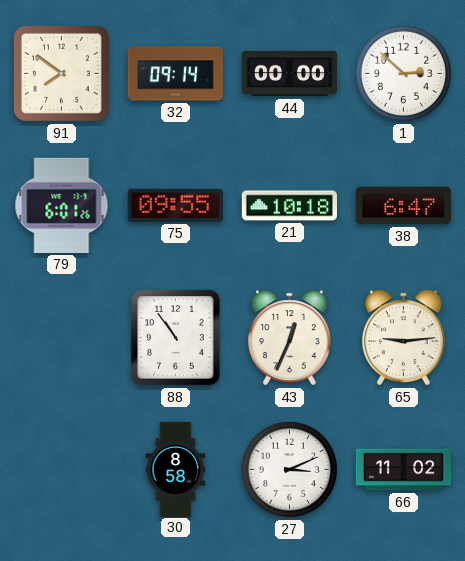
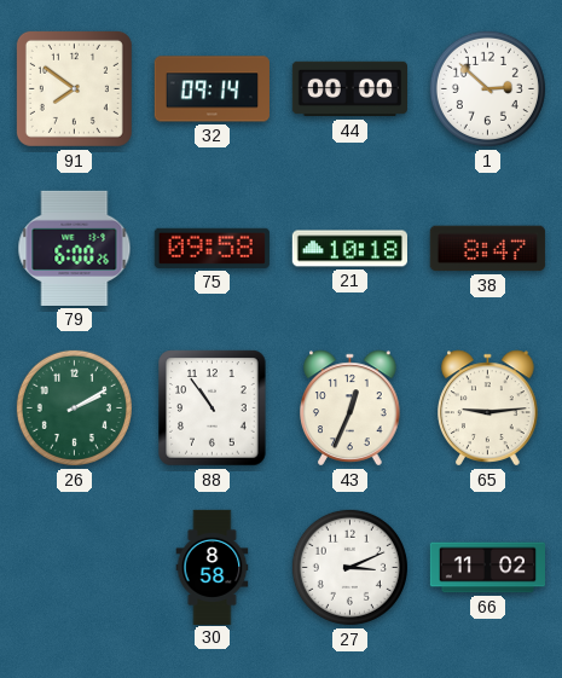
79: 6:01 -> 6:00
75: 09:55 -> 09:58
38: 6:47 -> 8:47
26: none -> 2:10
